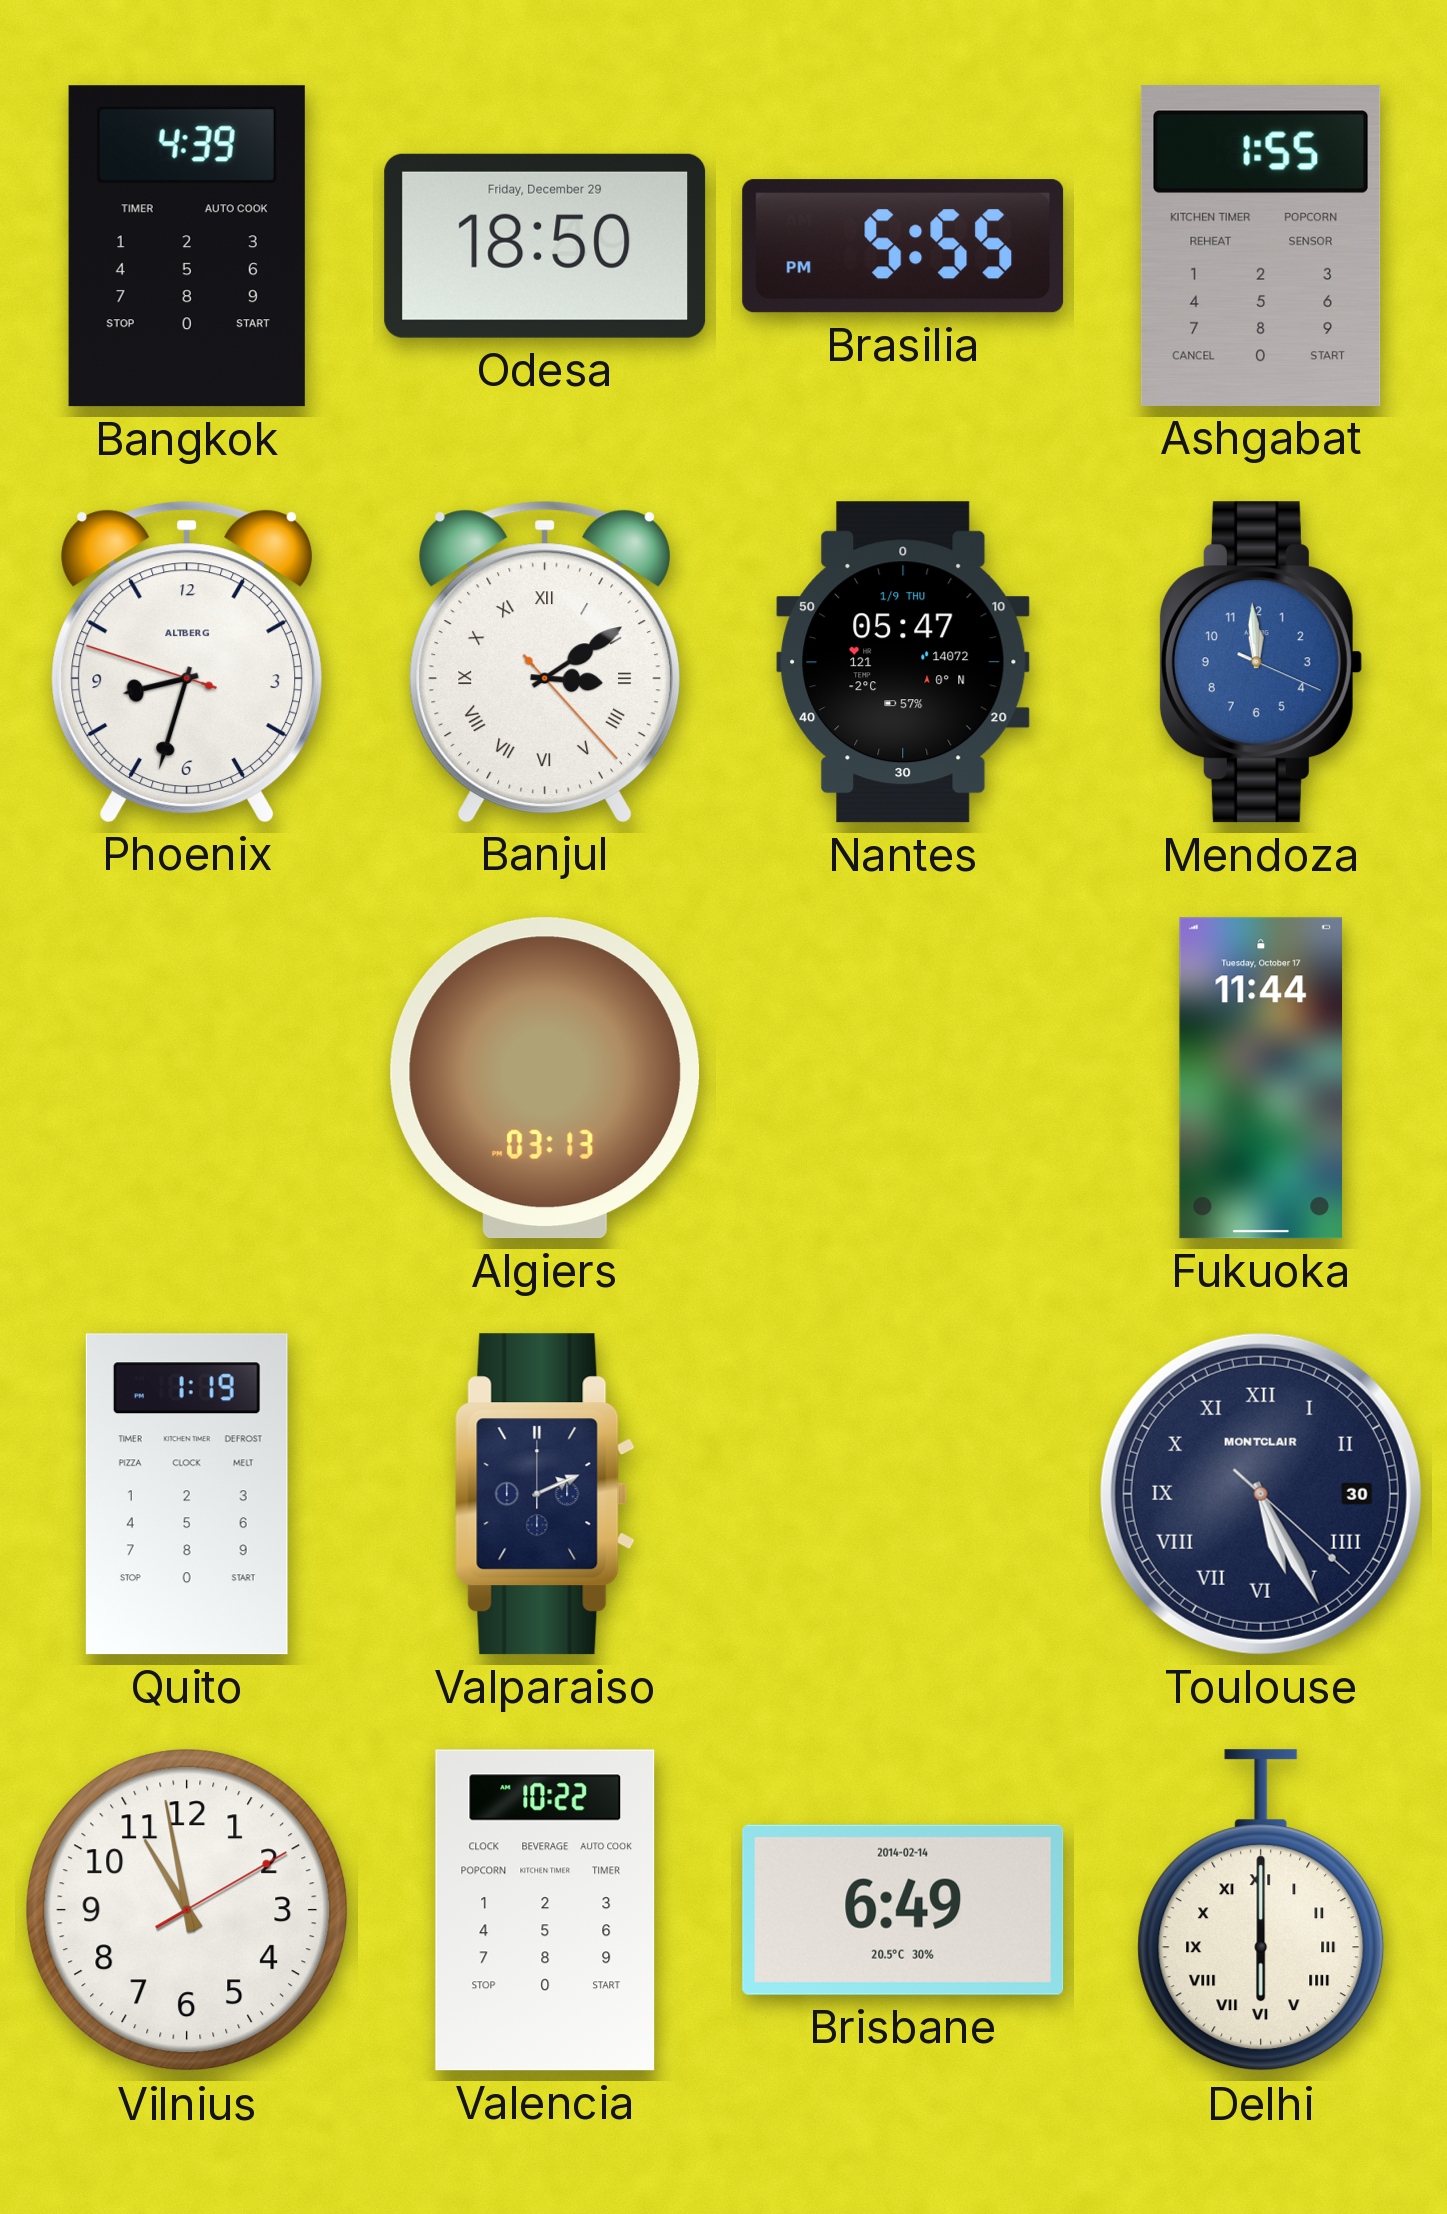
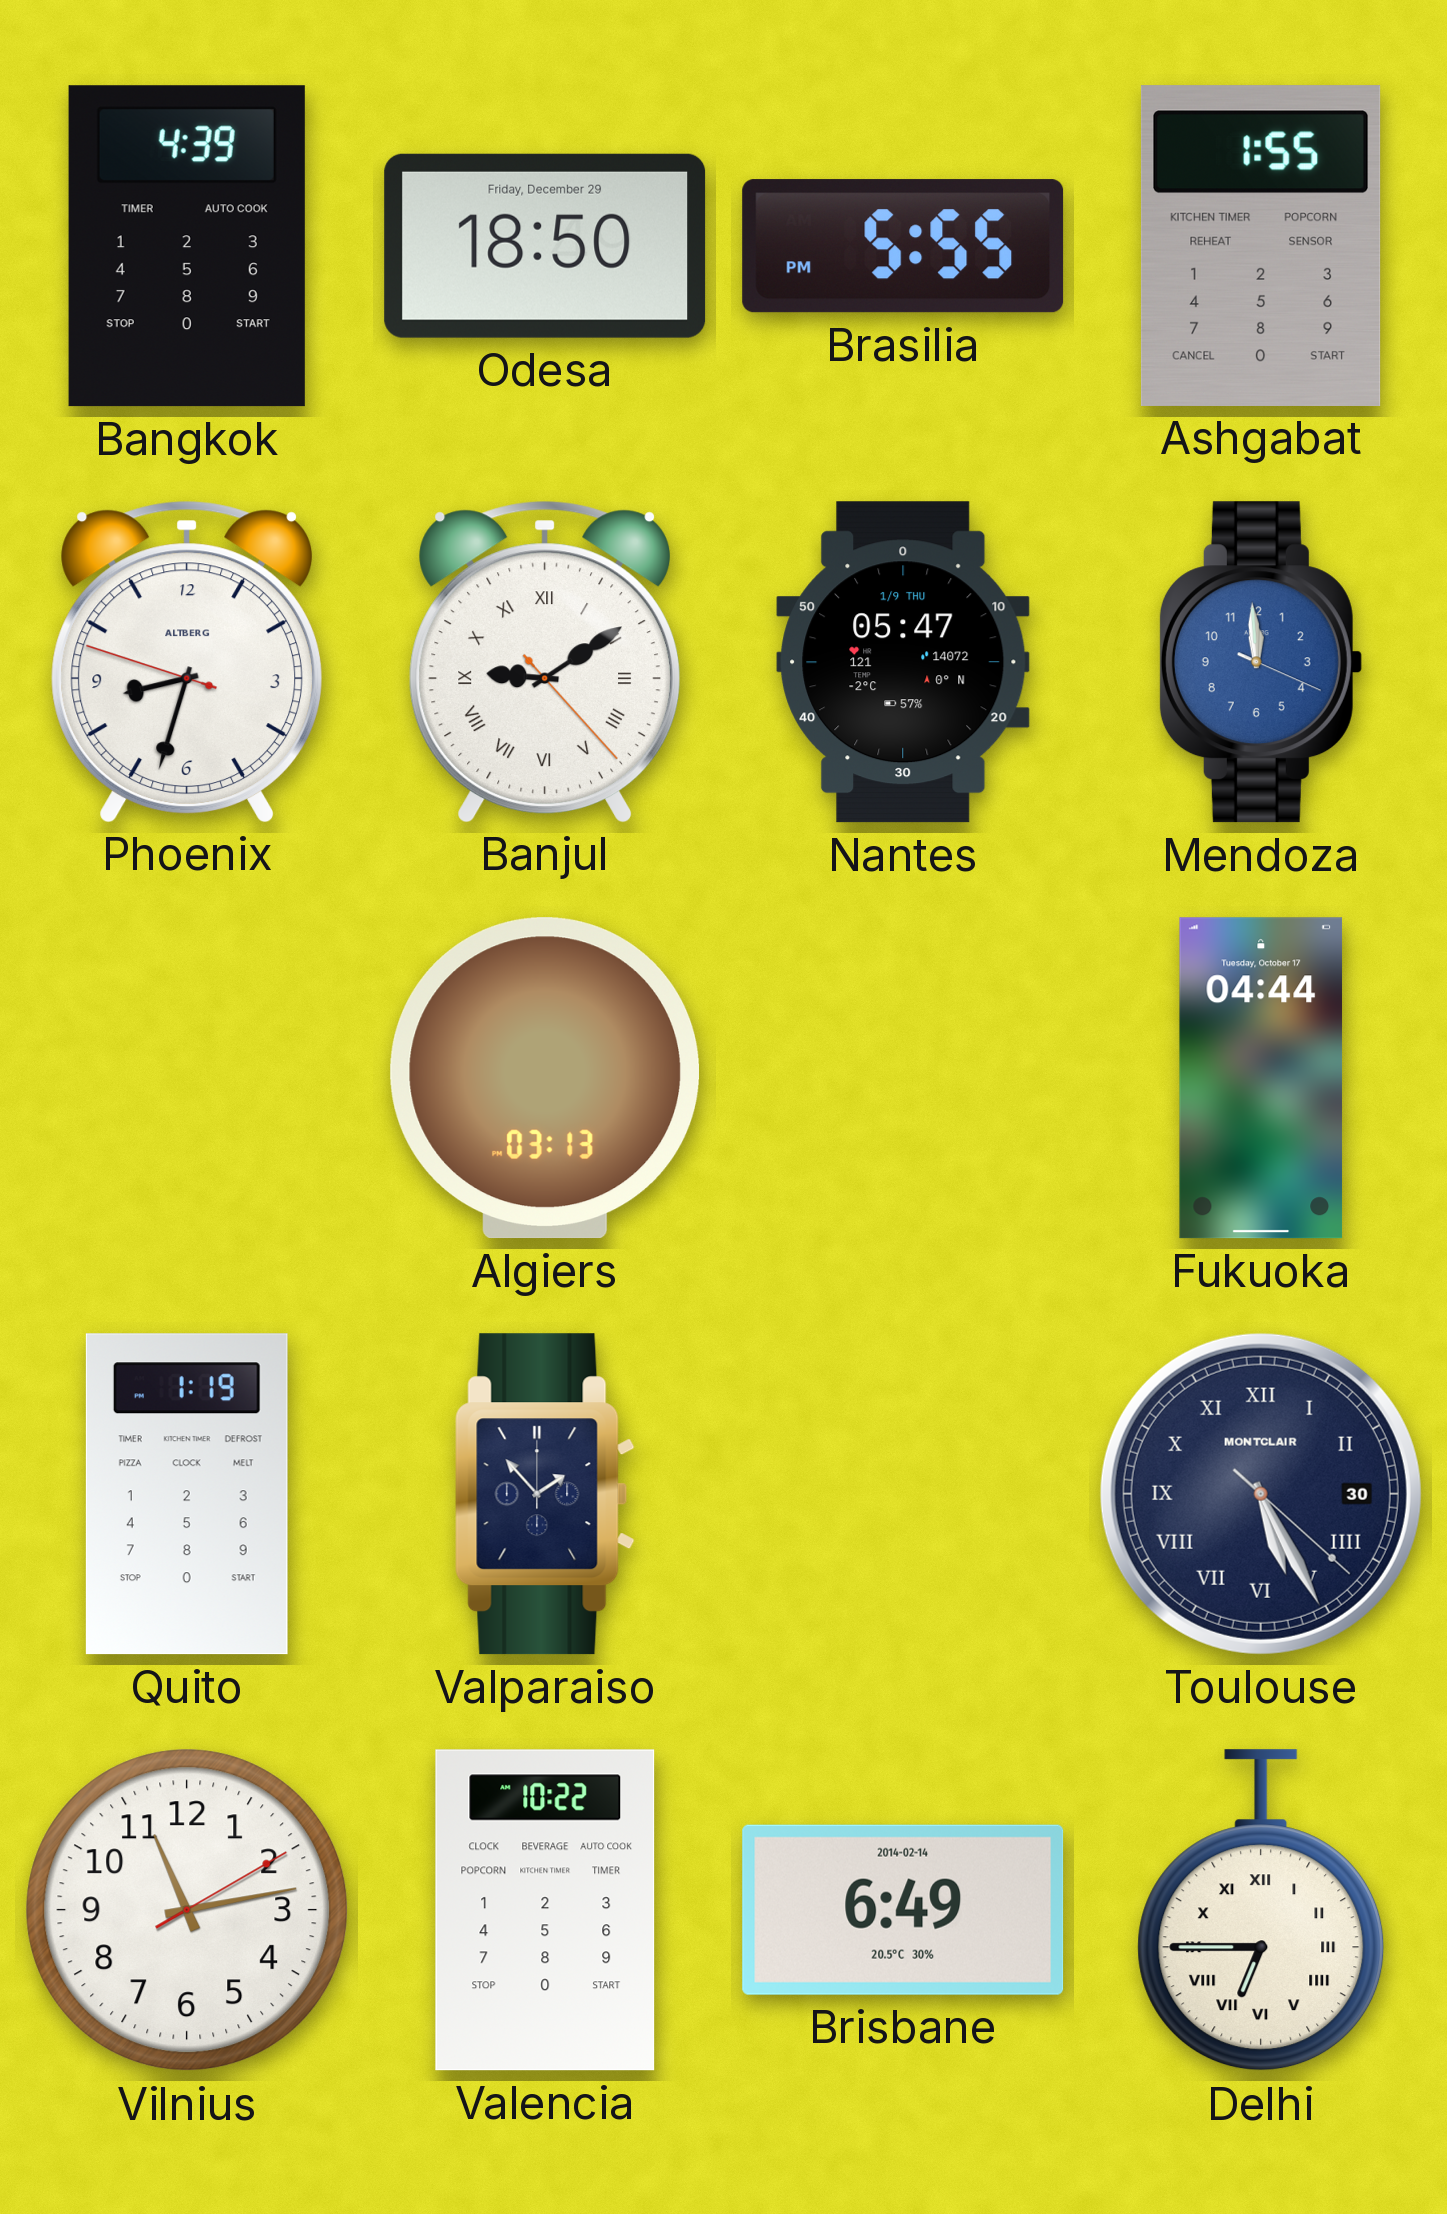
Banjul: 3:09 -> 9:09
Fukuoka: 11:44 -> 04:44
Valparaiso: 2:11 -> 1:53
Vilnius: 10:58 -> 11:13
Delhi: 6:00 -> 6:45
